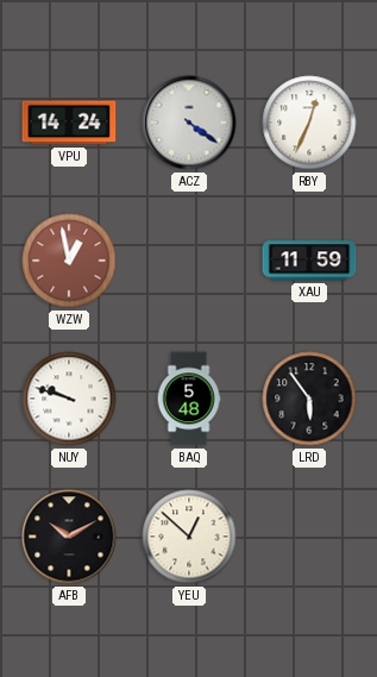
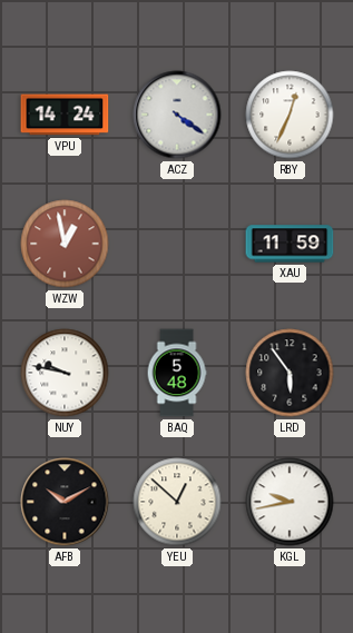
NUY: 9:48 -> 9:47
KGL: none -> 9:43
